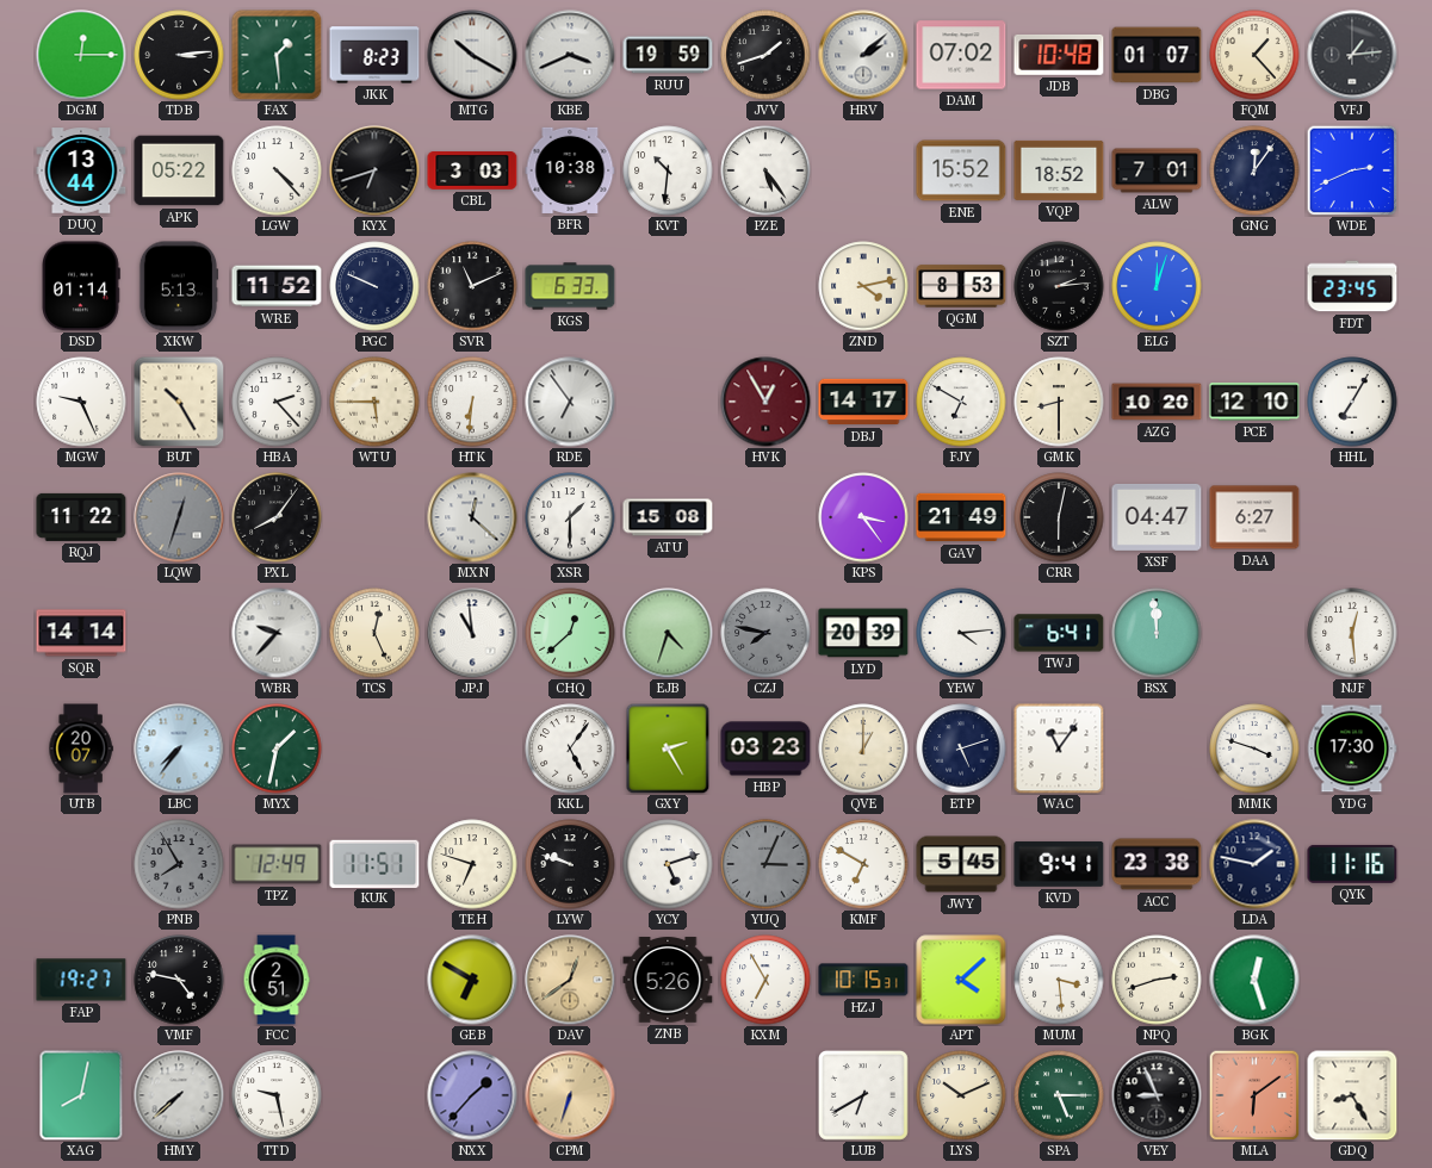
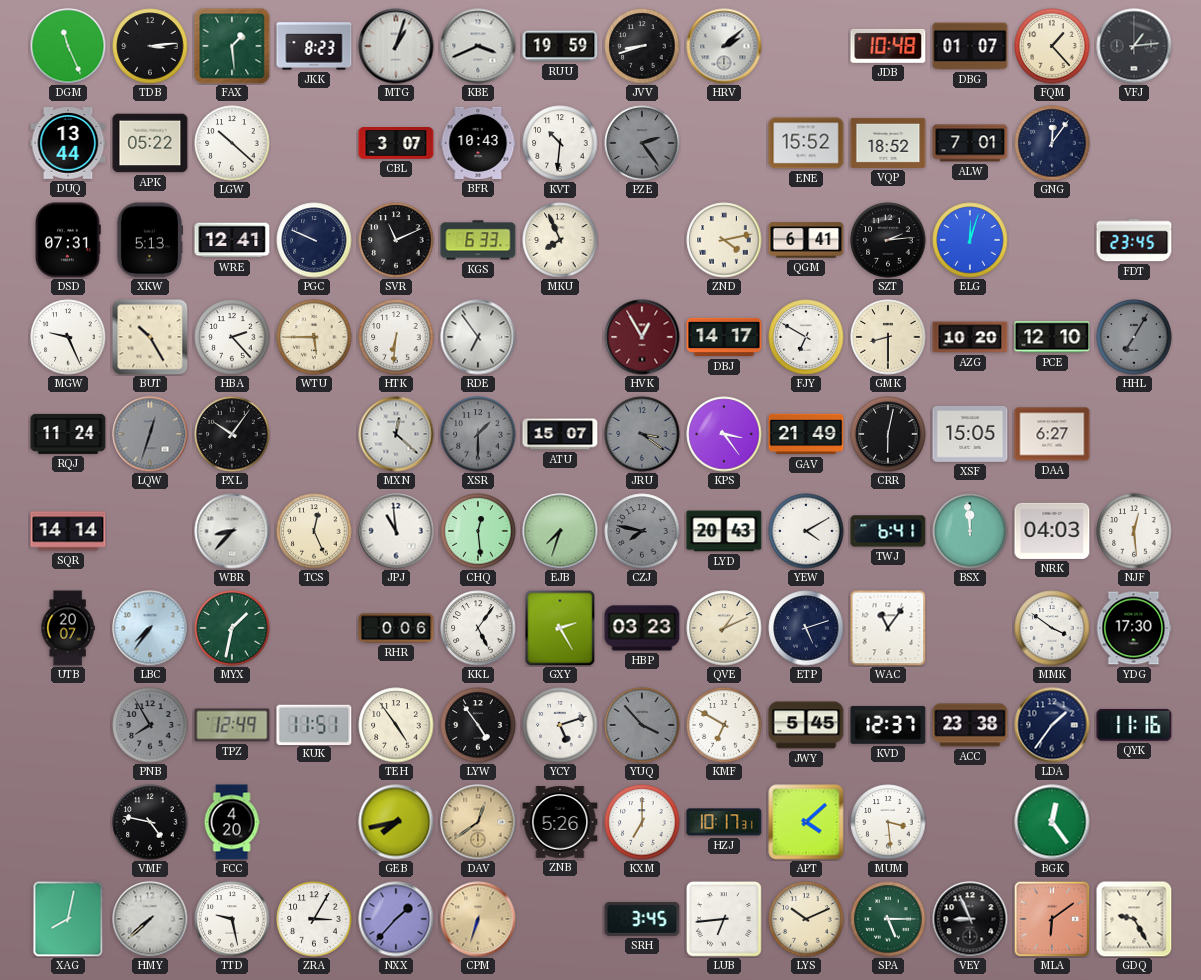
DGM: 12:15 -> 11:26
MTG: 10:20 -> 1:03
JVV: 1:42 -> 8:42
DAM: 07:02 -> none
LGW: 4:23 -> 10:22
KYX: 6:42 -> none
CBL: 3:03 -> 3:07
BFR: 10:38 -> 10:43
PZE: 5:24 -> 2:24
PZE dial: white -> grey
WDE: 2:41 -> none
DSD: 01:14 -> 07:31
WRE: 11:52 -> 12:41
MKU: none -> 7:56
QGM: 8:53 -> 6:41
HHL dial: white -> grey
RQJ: 11:22 -> 11:24
PXL: 8:06 -> 10:06
XSR dial: white -> grey
ATU: 15:08 -> 15:07
JRU: none -> 3:21
XSF: 04:47 -> 15:05
WBR: 9:37 -> 8:37
CHQ: 12:38 -> 12:29
EJB: 4:33 -> 7:33
LYD: 20:39 -> 20:43
YEW: 4:14 -> 4:10
NRK: none -> 04:03
RHR: none -> 0:06
QVE: 1:00 -> 1:11
MMK: 3:48 -> 3:51
TEH: 6:48 -> 4:54
LYW: 9:48 -> 4:54
YUQ: 3:04 -> 3:53
KVD: 9:41 -> 12:37
LDA: 1:47 -> 1:36
FAP: 19:27 -> none
FCC: 2:51 -> 4:20
GEB: 6:50 -> 7:43
KXM: 6:55 -> 7:00
HZJ: 10:15 -> 10:17
NPQ: 2:42 -> none
BGK: 12:27 -> 12:24
ZRA: none -> 3:05
SRH: none -> 3:45
LUB: 6:40 -> 6:44
GDQ: 8:25 -> 9:25
